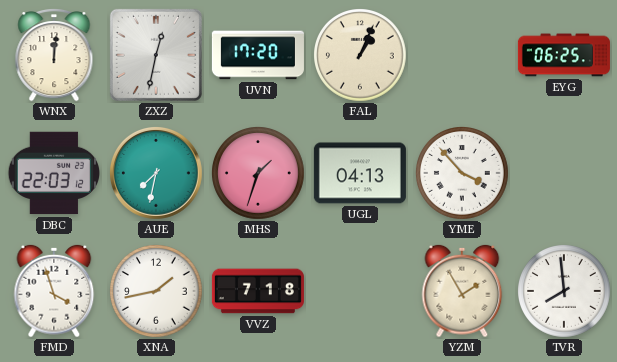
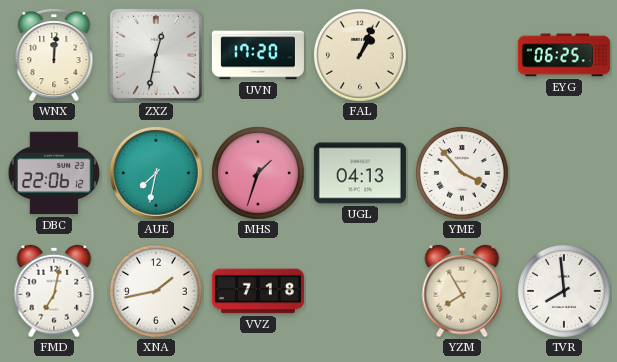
DBC: 22:03 -> 22:06
FMD: 3:57 -> 7:02
YZM: 1:55 -> 7:55
